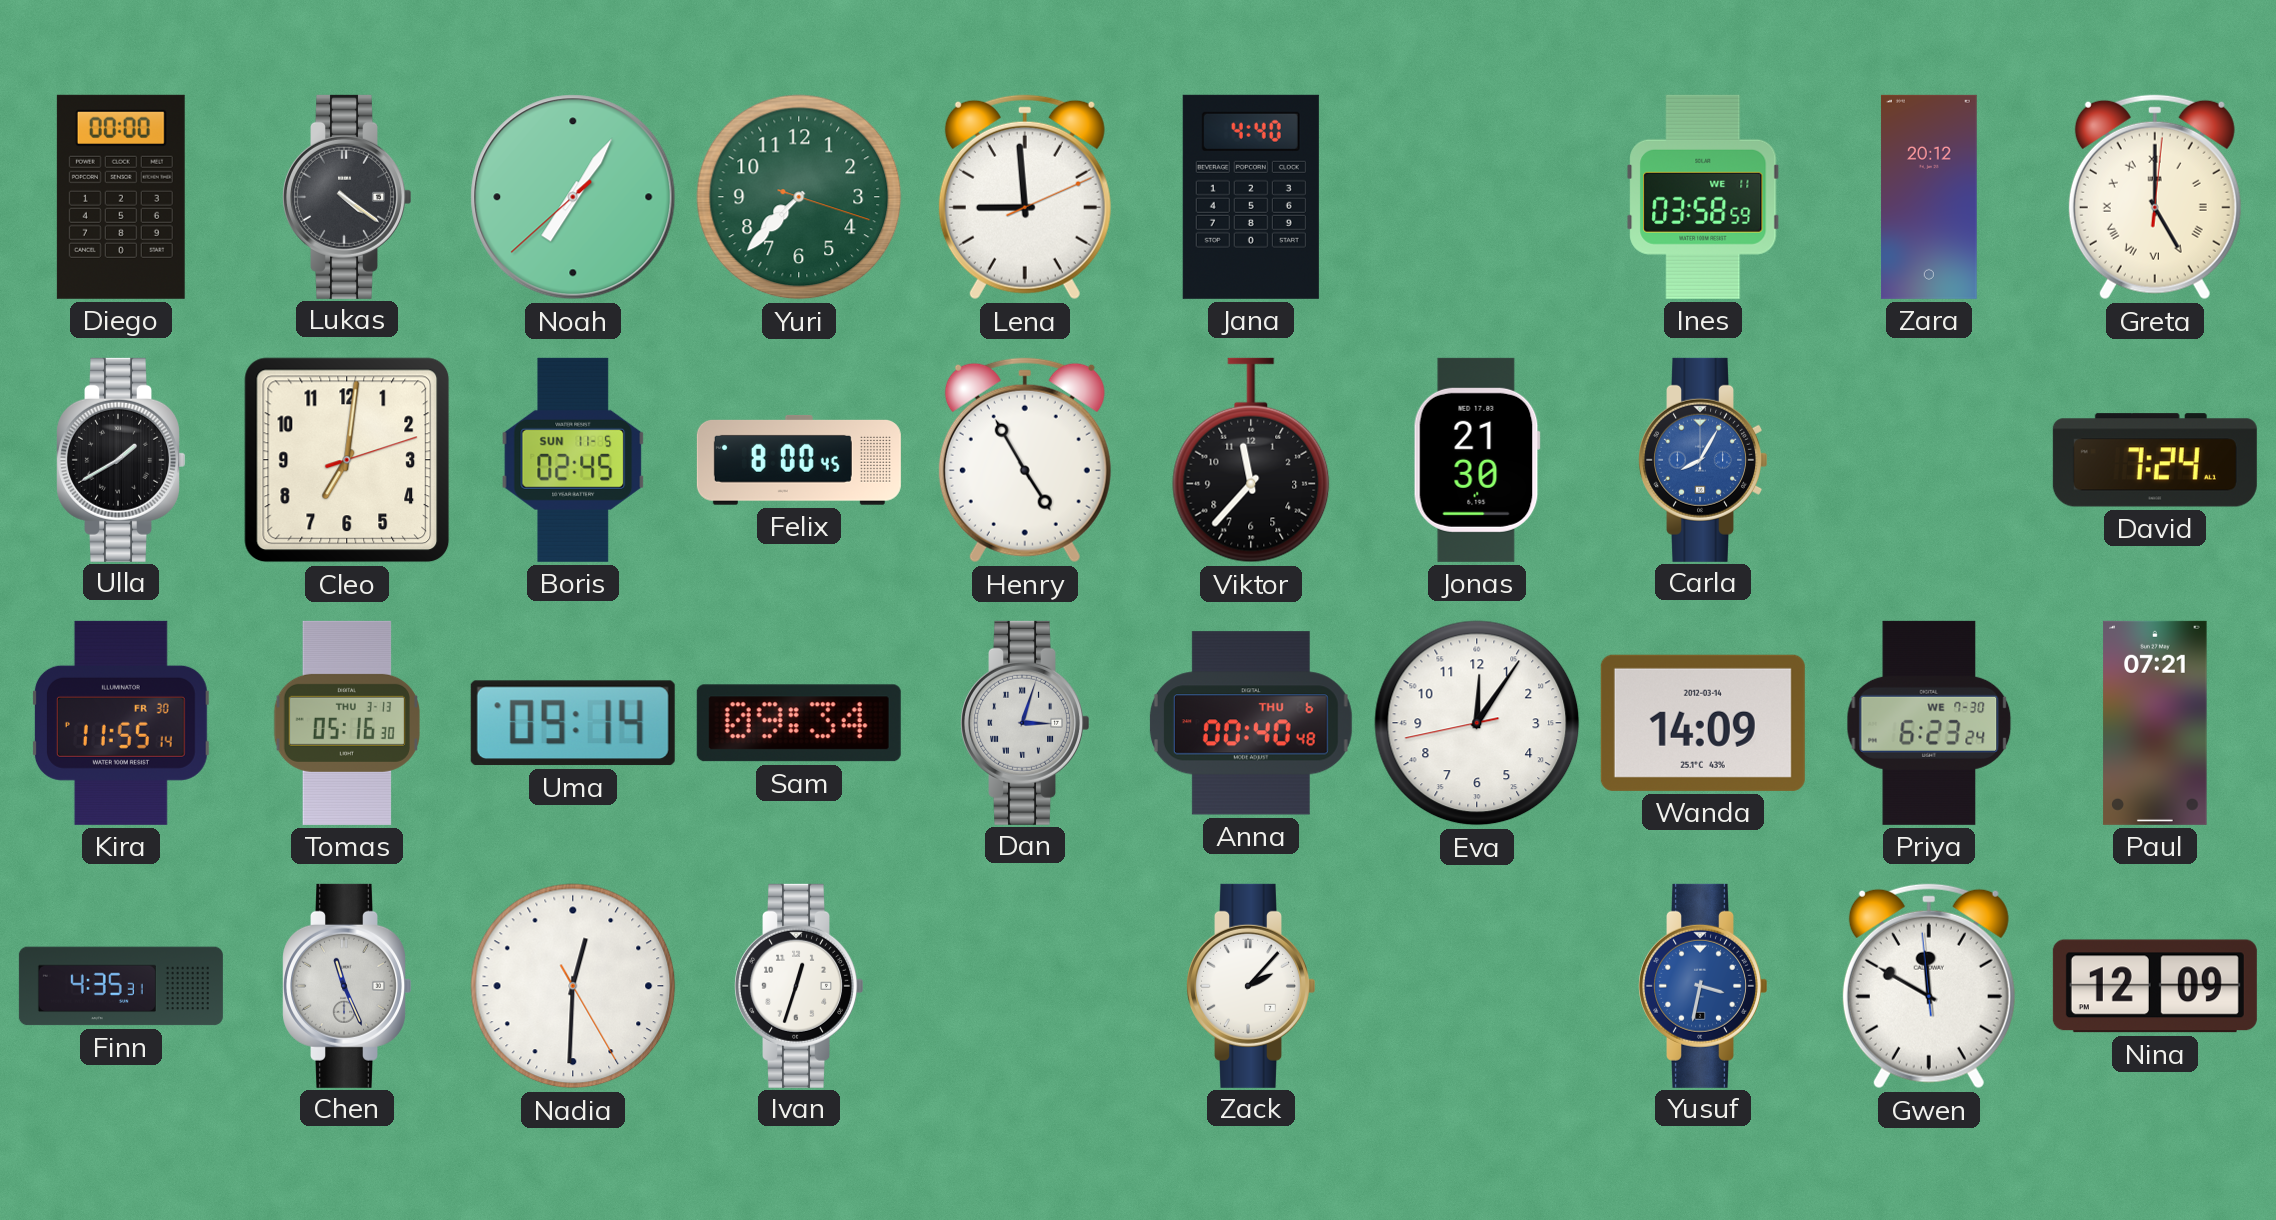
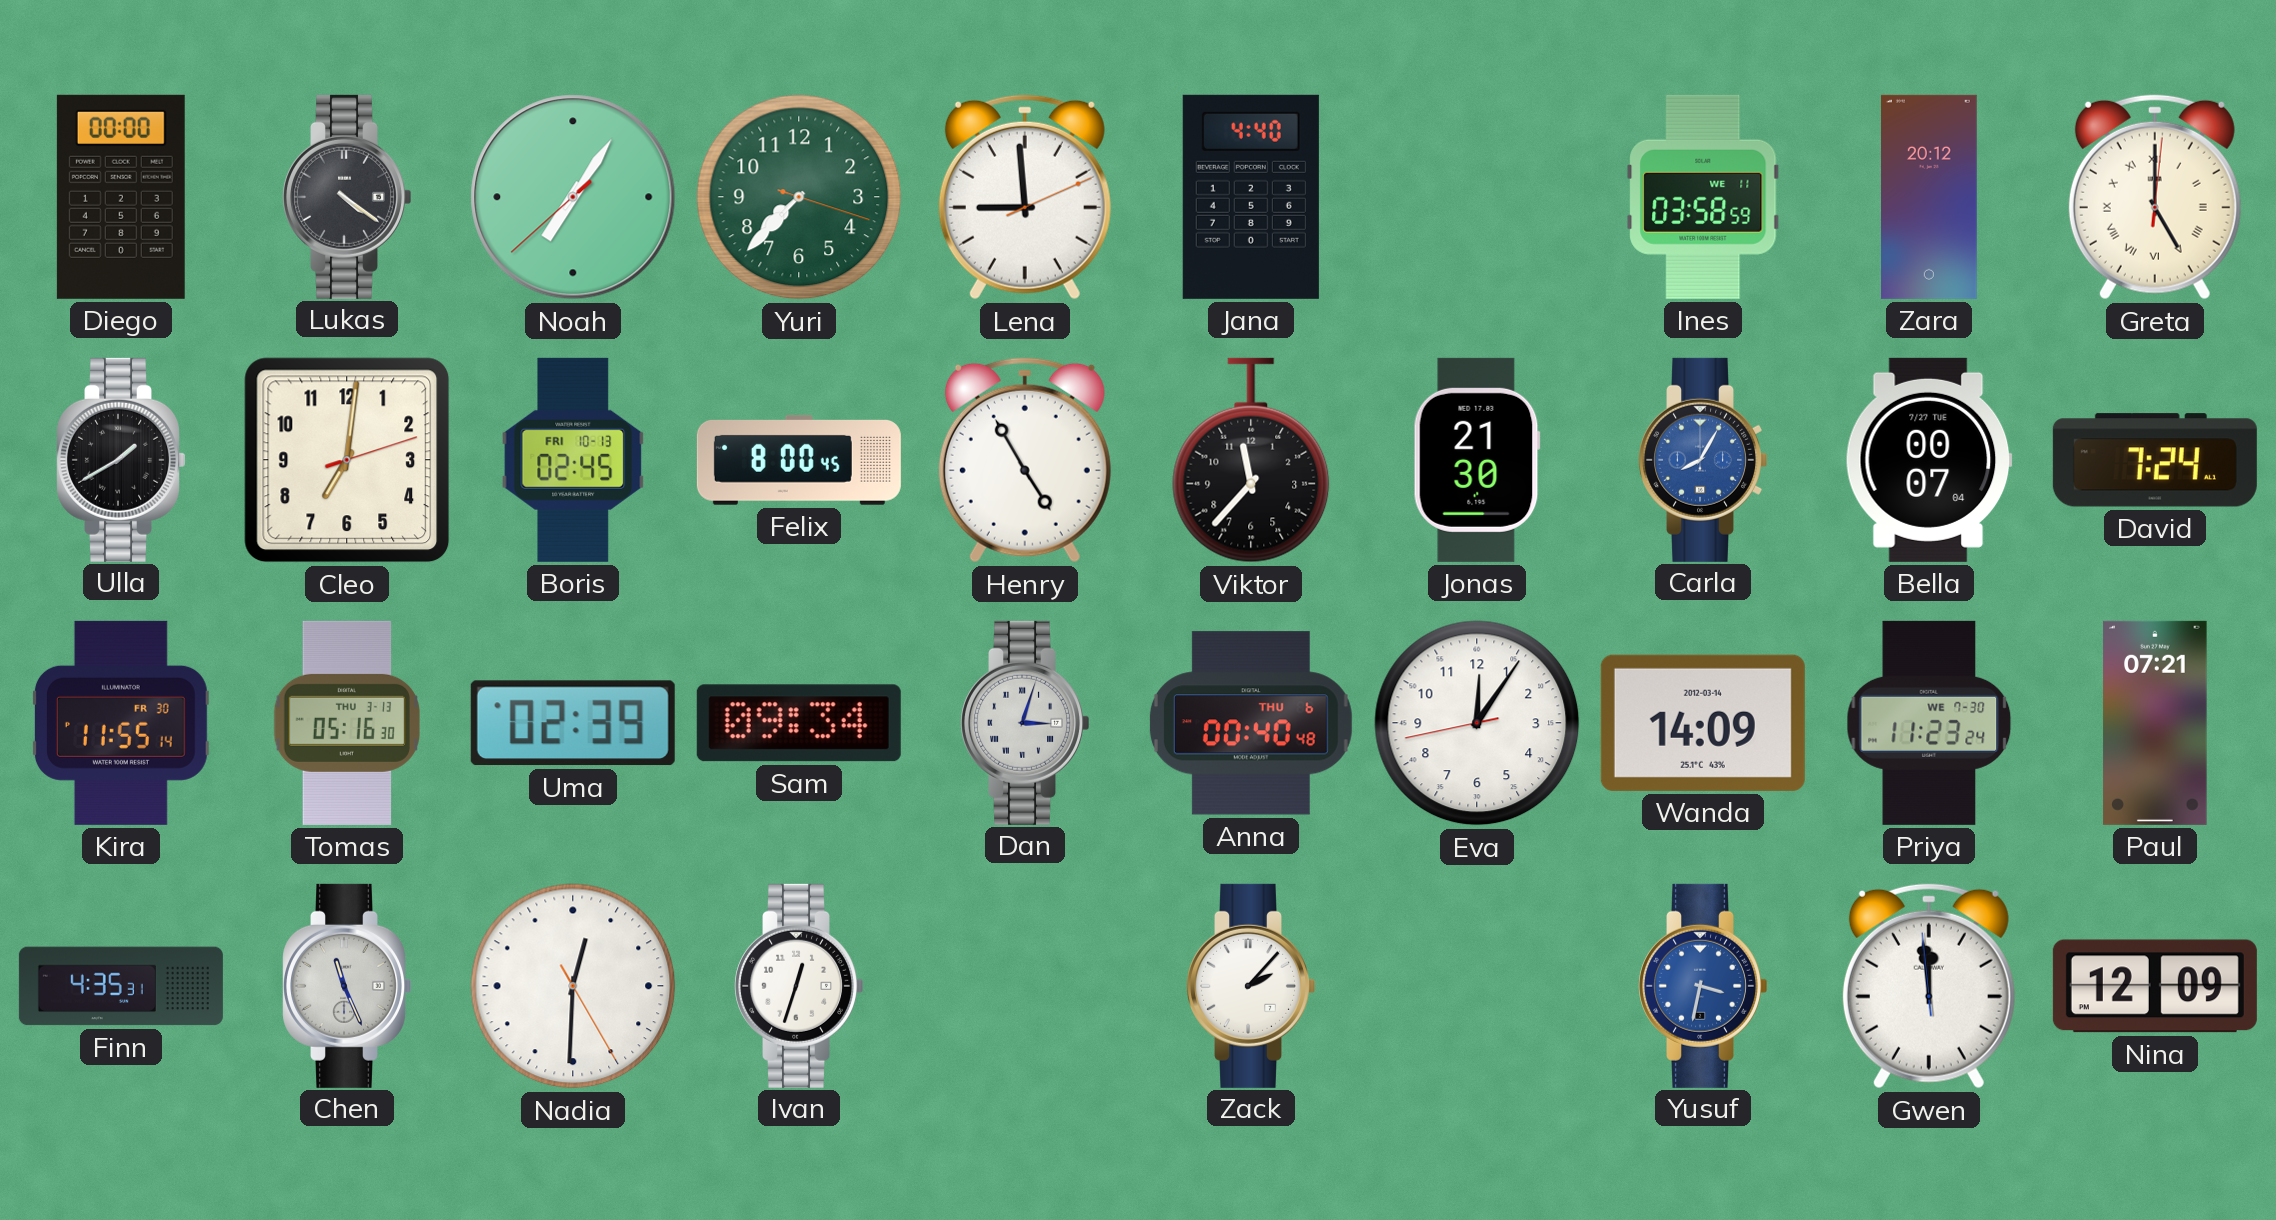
Boris date: SUN 11-5 -> FRI 10-13
Bella: none -> 00:07
Uma: 09:14 -> 02:39
Priya: 6:23 -> 11:23
Gwen: 11:49 -> 11:58
